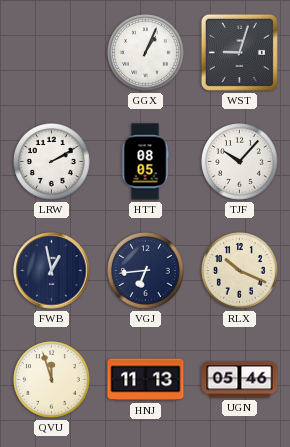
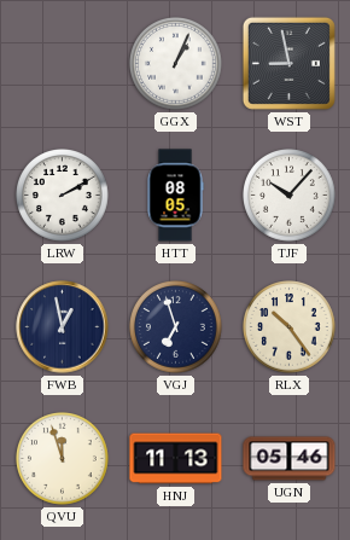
WST: 9:03 -> 8:58
VGJ: 6:44 -> 6:57
RLX: 10:19 -> 10:24
